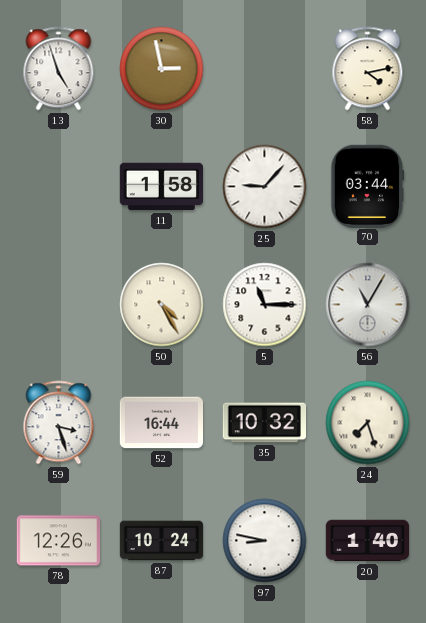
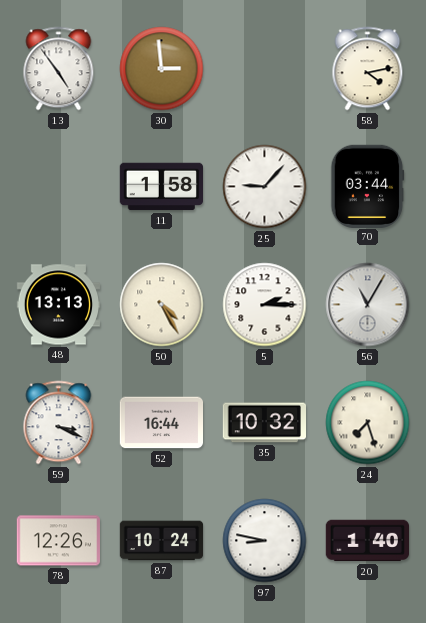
13: 4:57 -> 4:54
30: 2:58 -> 2:59
48: none -> 13:13
5: 11:15 -> 2:15
59: 3:27 -> 3:19
